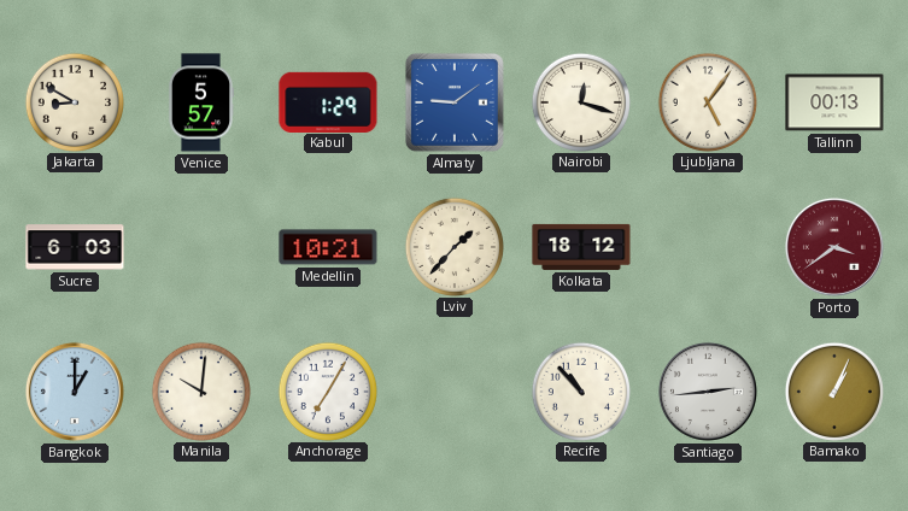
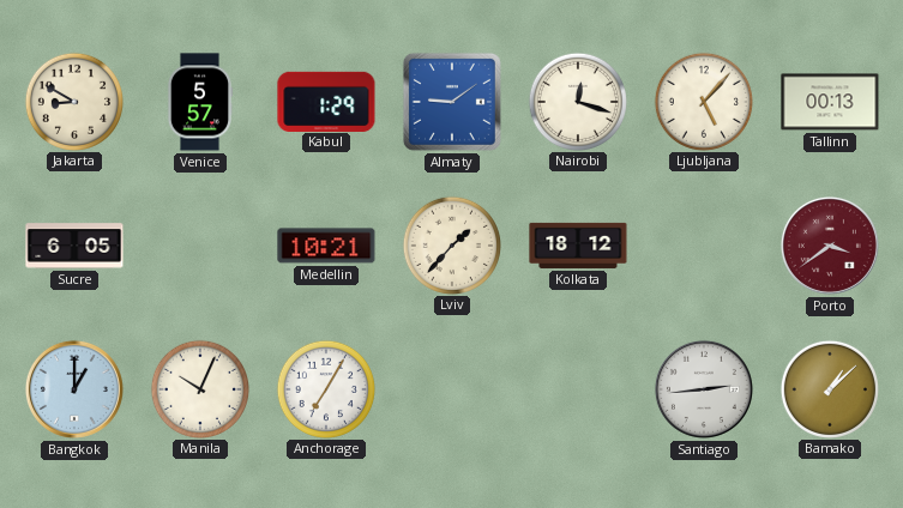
Ljubljana: 5:06 -> 5:07
Sucre: 6:03 -> 6:05
Manila: 10:01 -> 10:04
Recife: 10:53 -> none
Bamako: 1:04 -> 1:08
